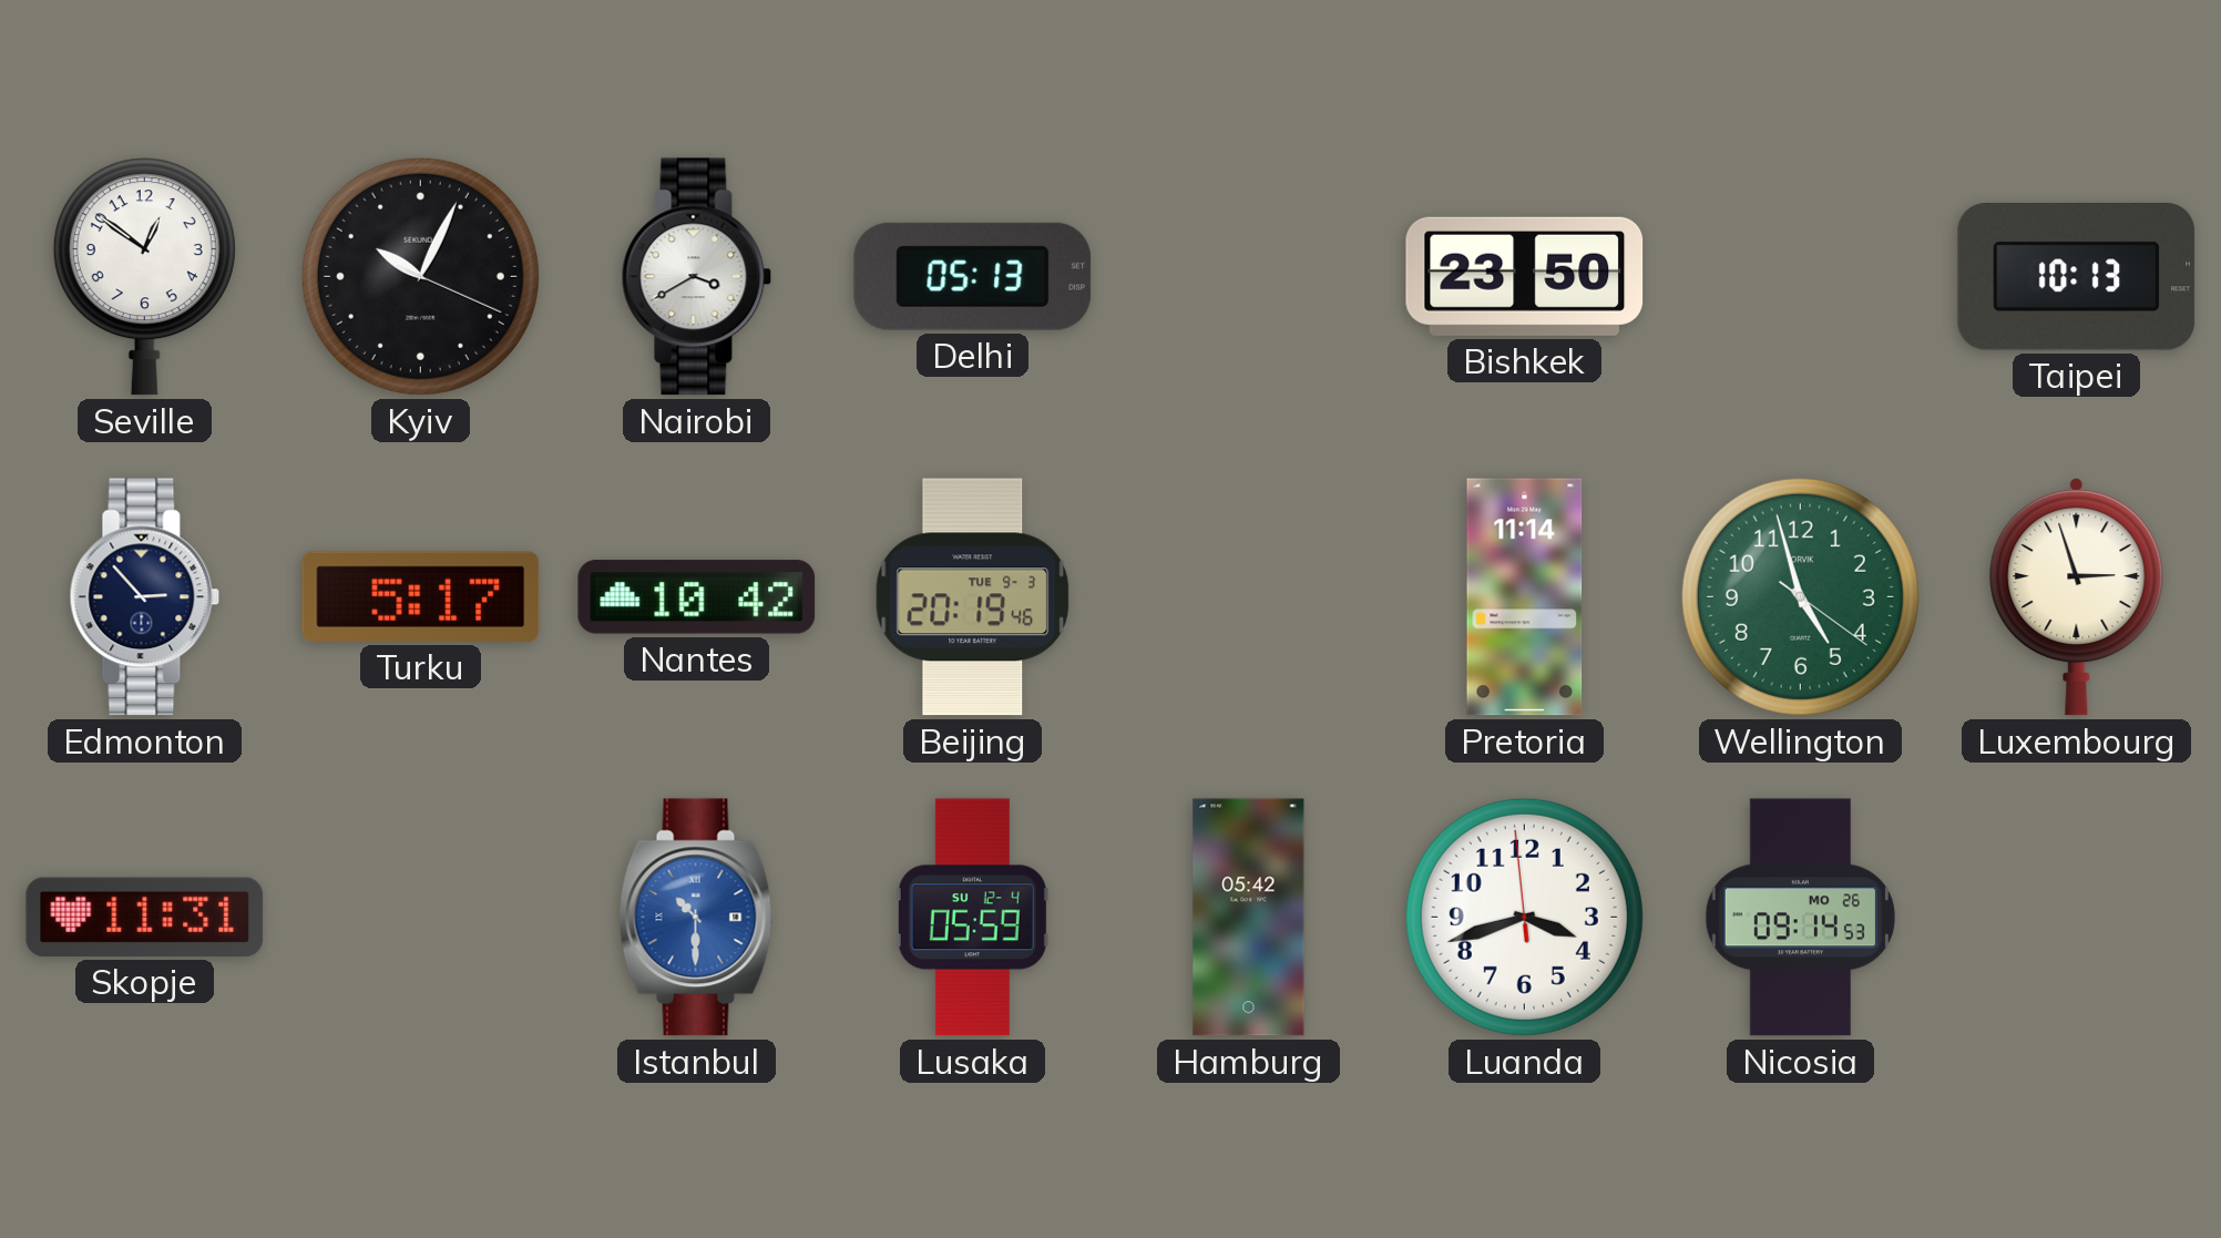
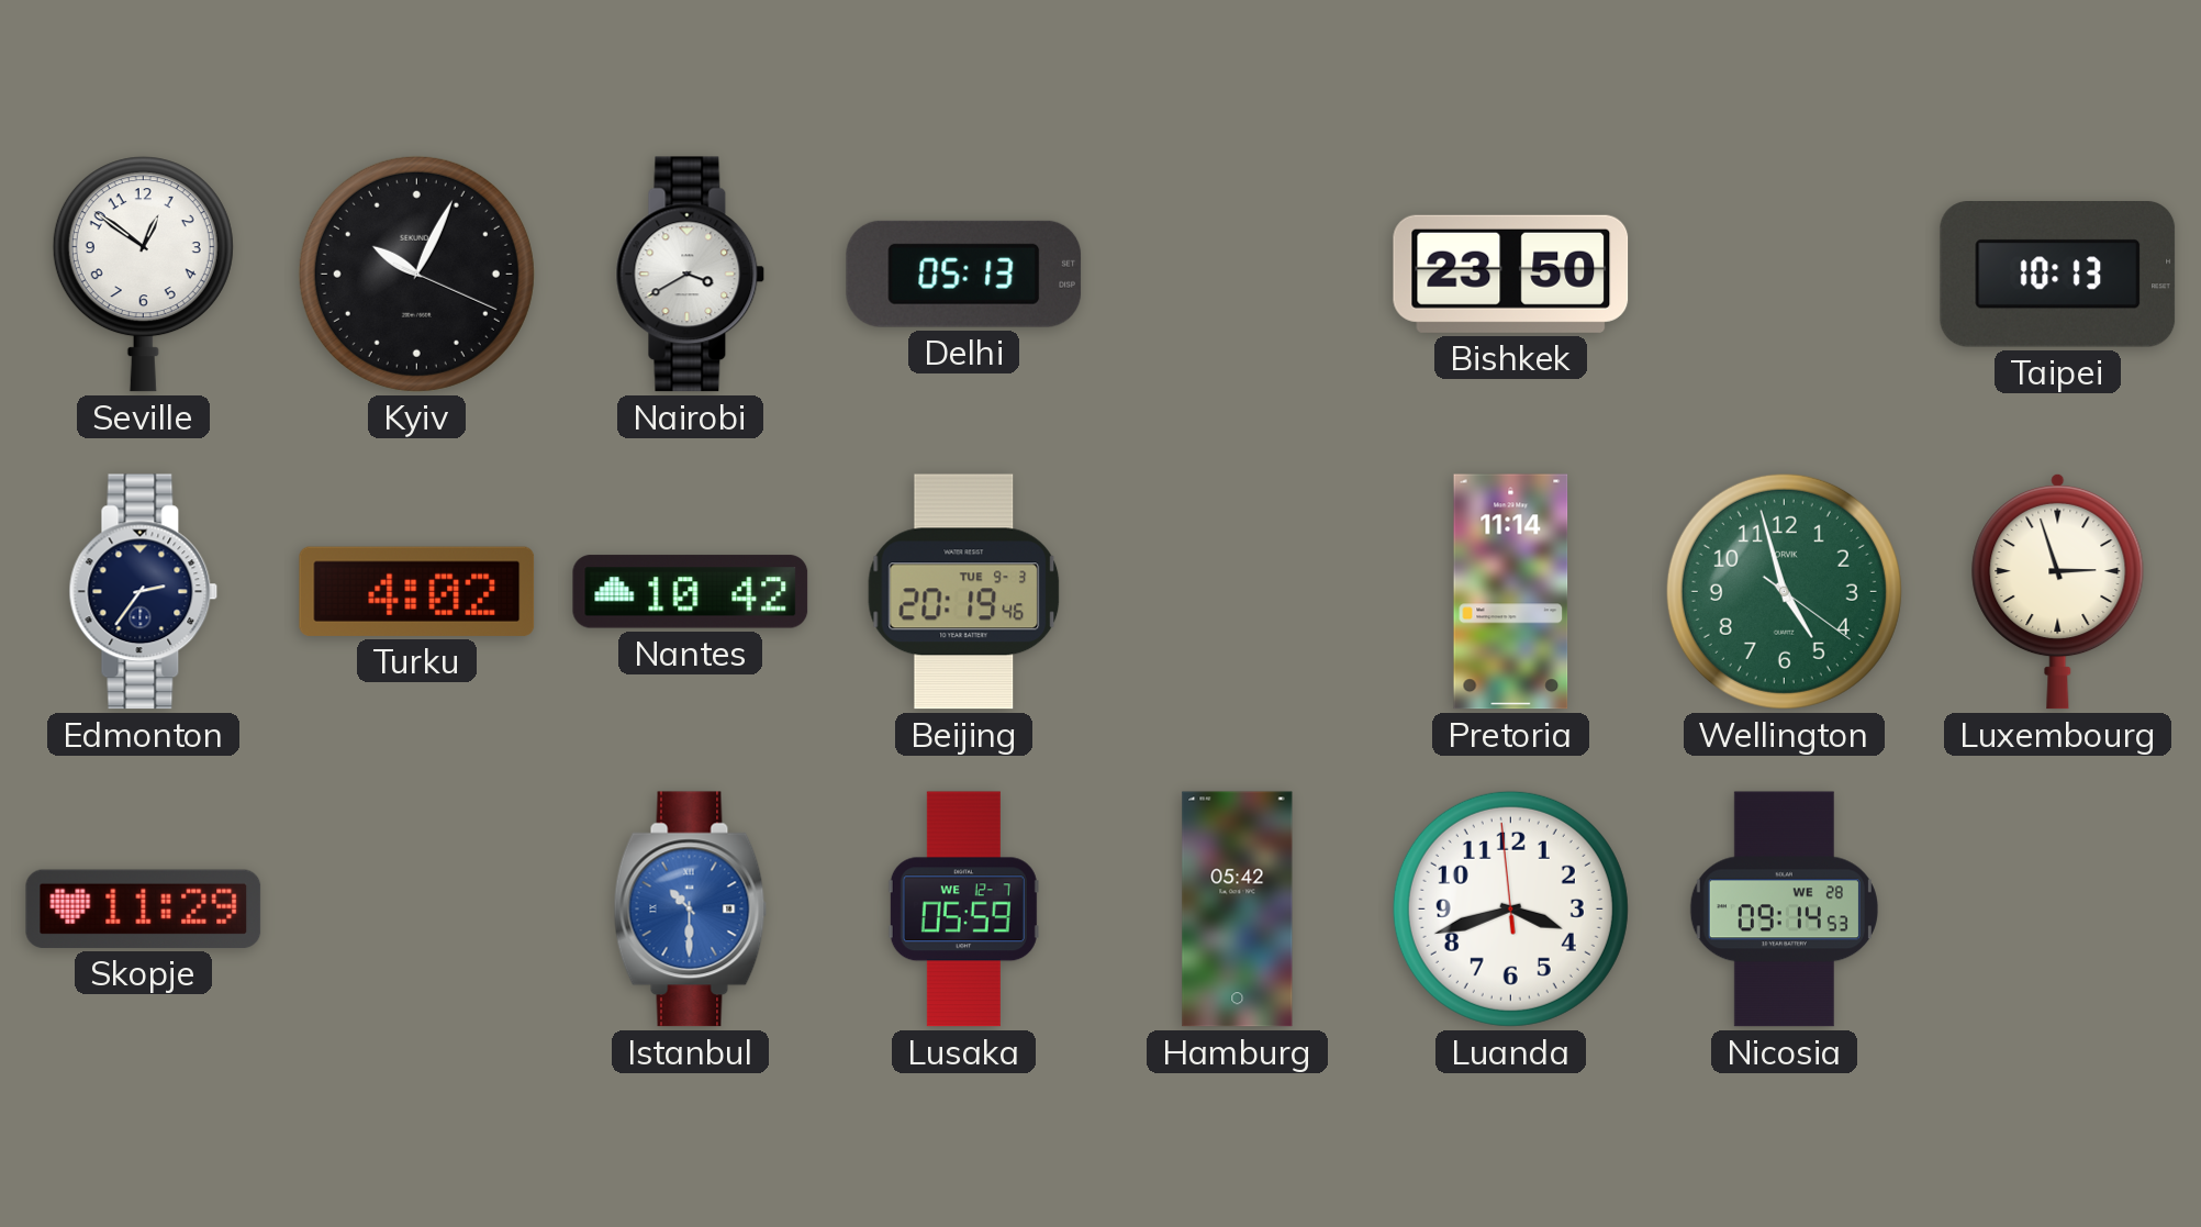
Edmonton: 2:53 -> 2:36
Turku: 5:17 -> 4:02
Skopje: 11:31 -> 11:29
Lusaka date: SU 12-4 -> WE 12-7
Nicosia date: MO 26 -> WE 28
